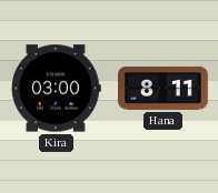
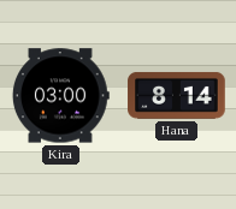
Hana: 8:11 -> 8:14
